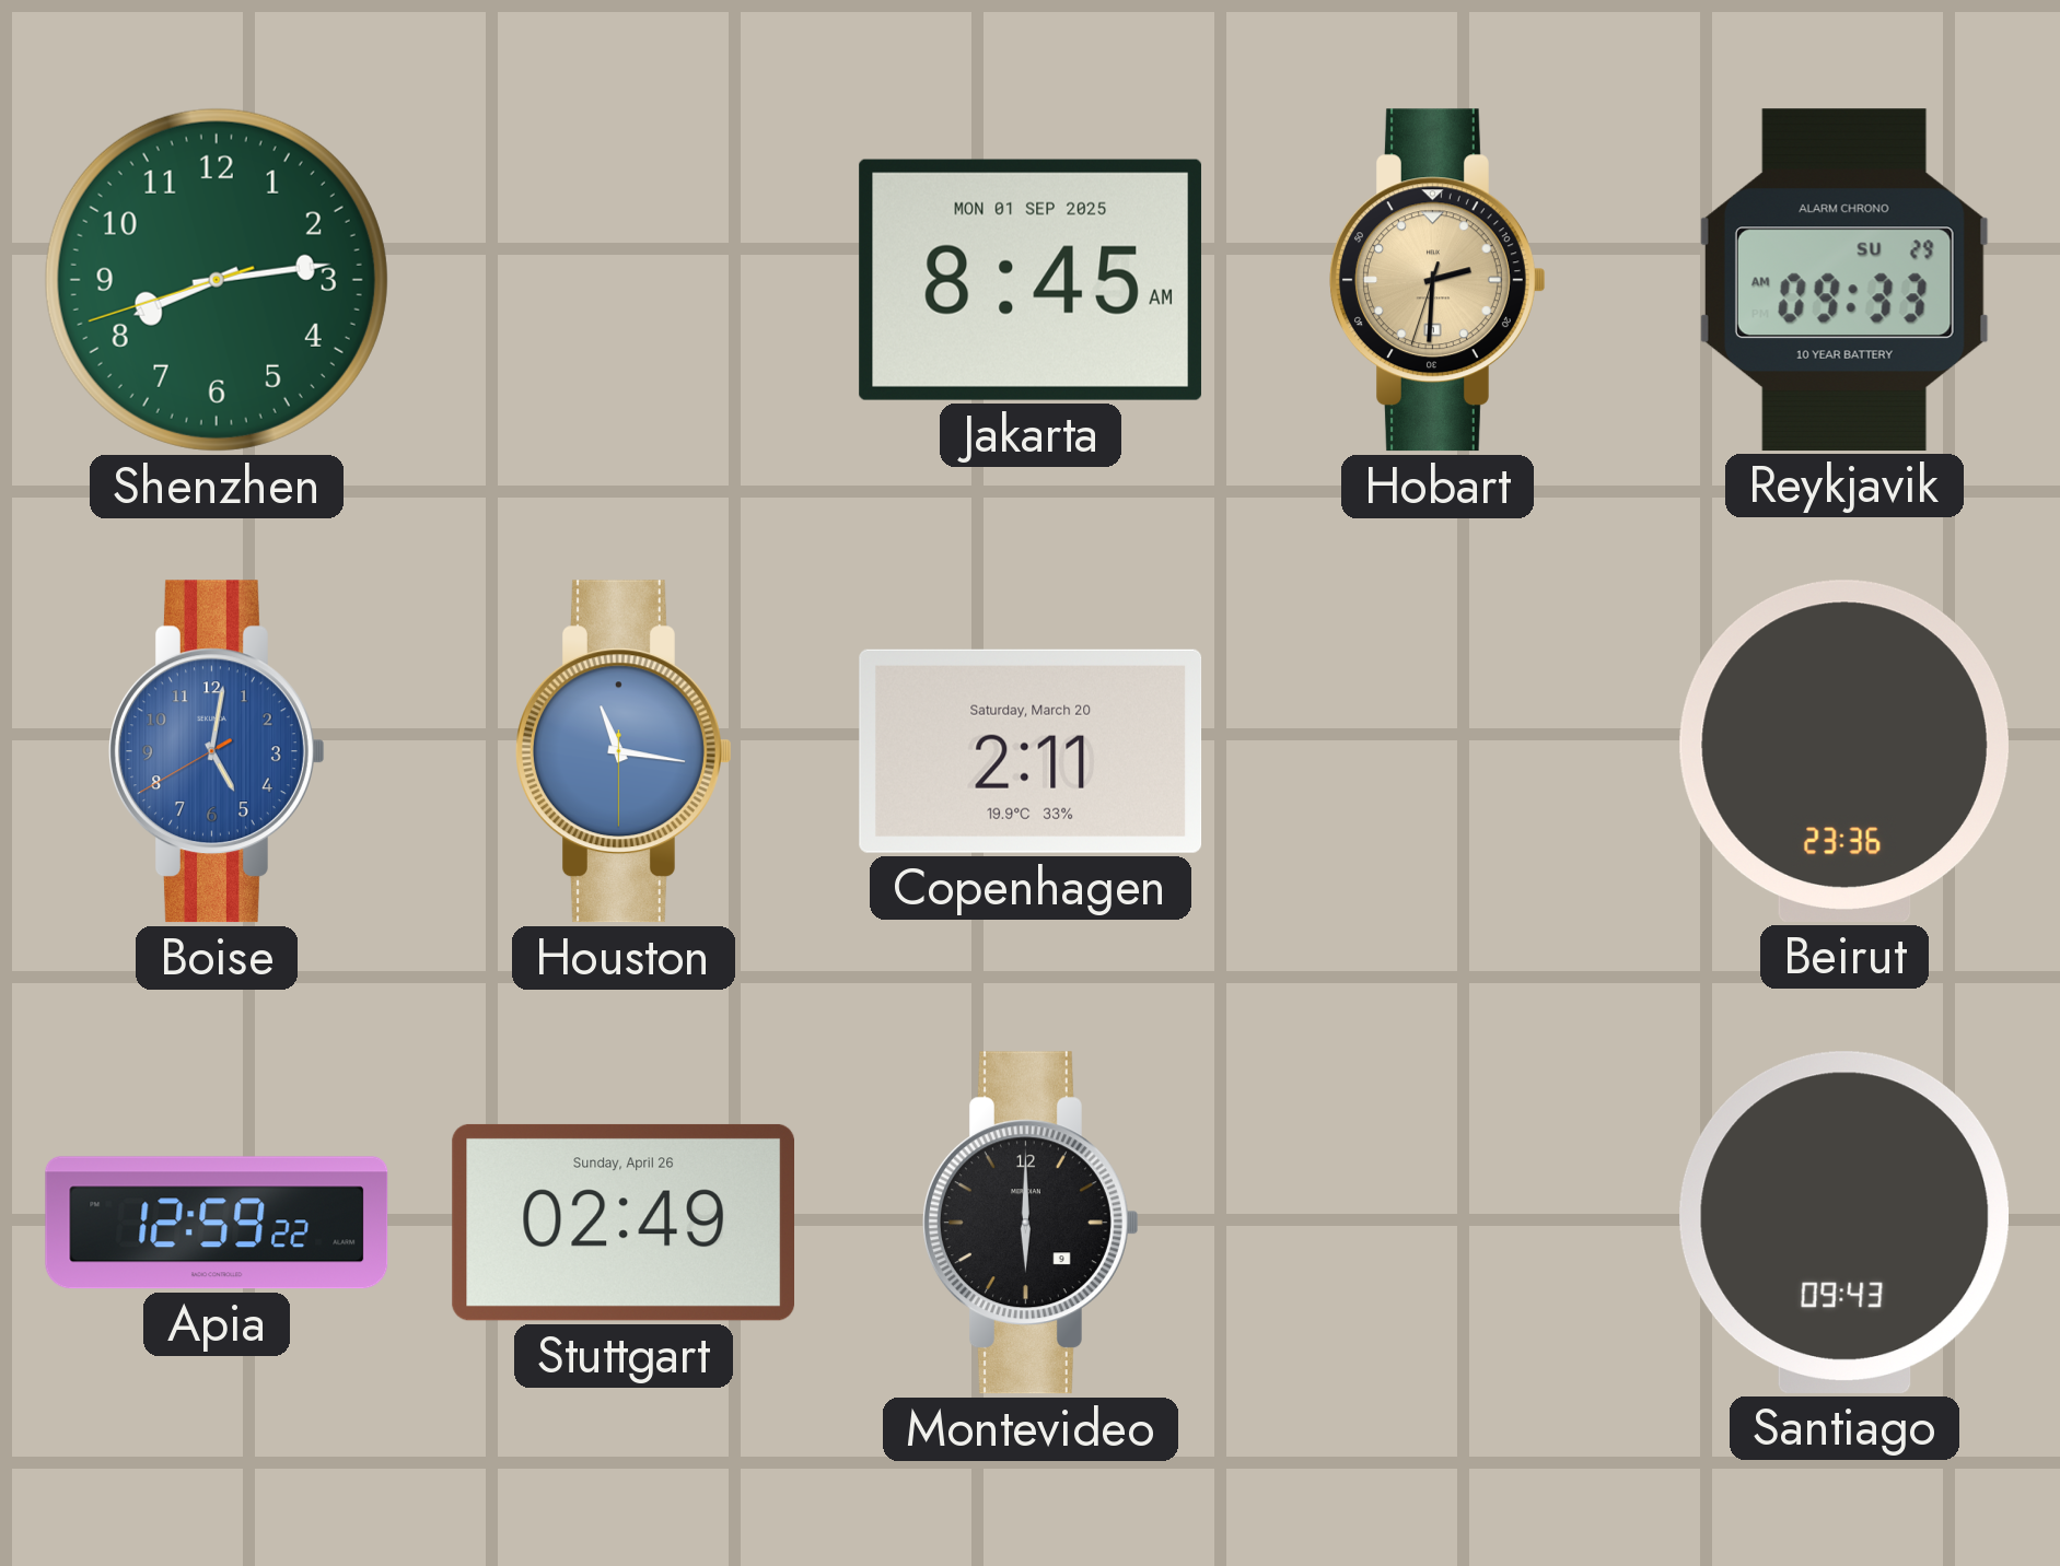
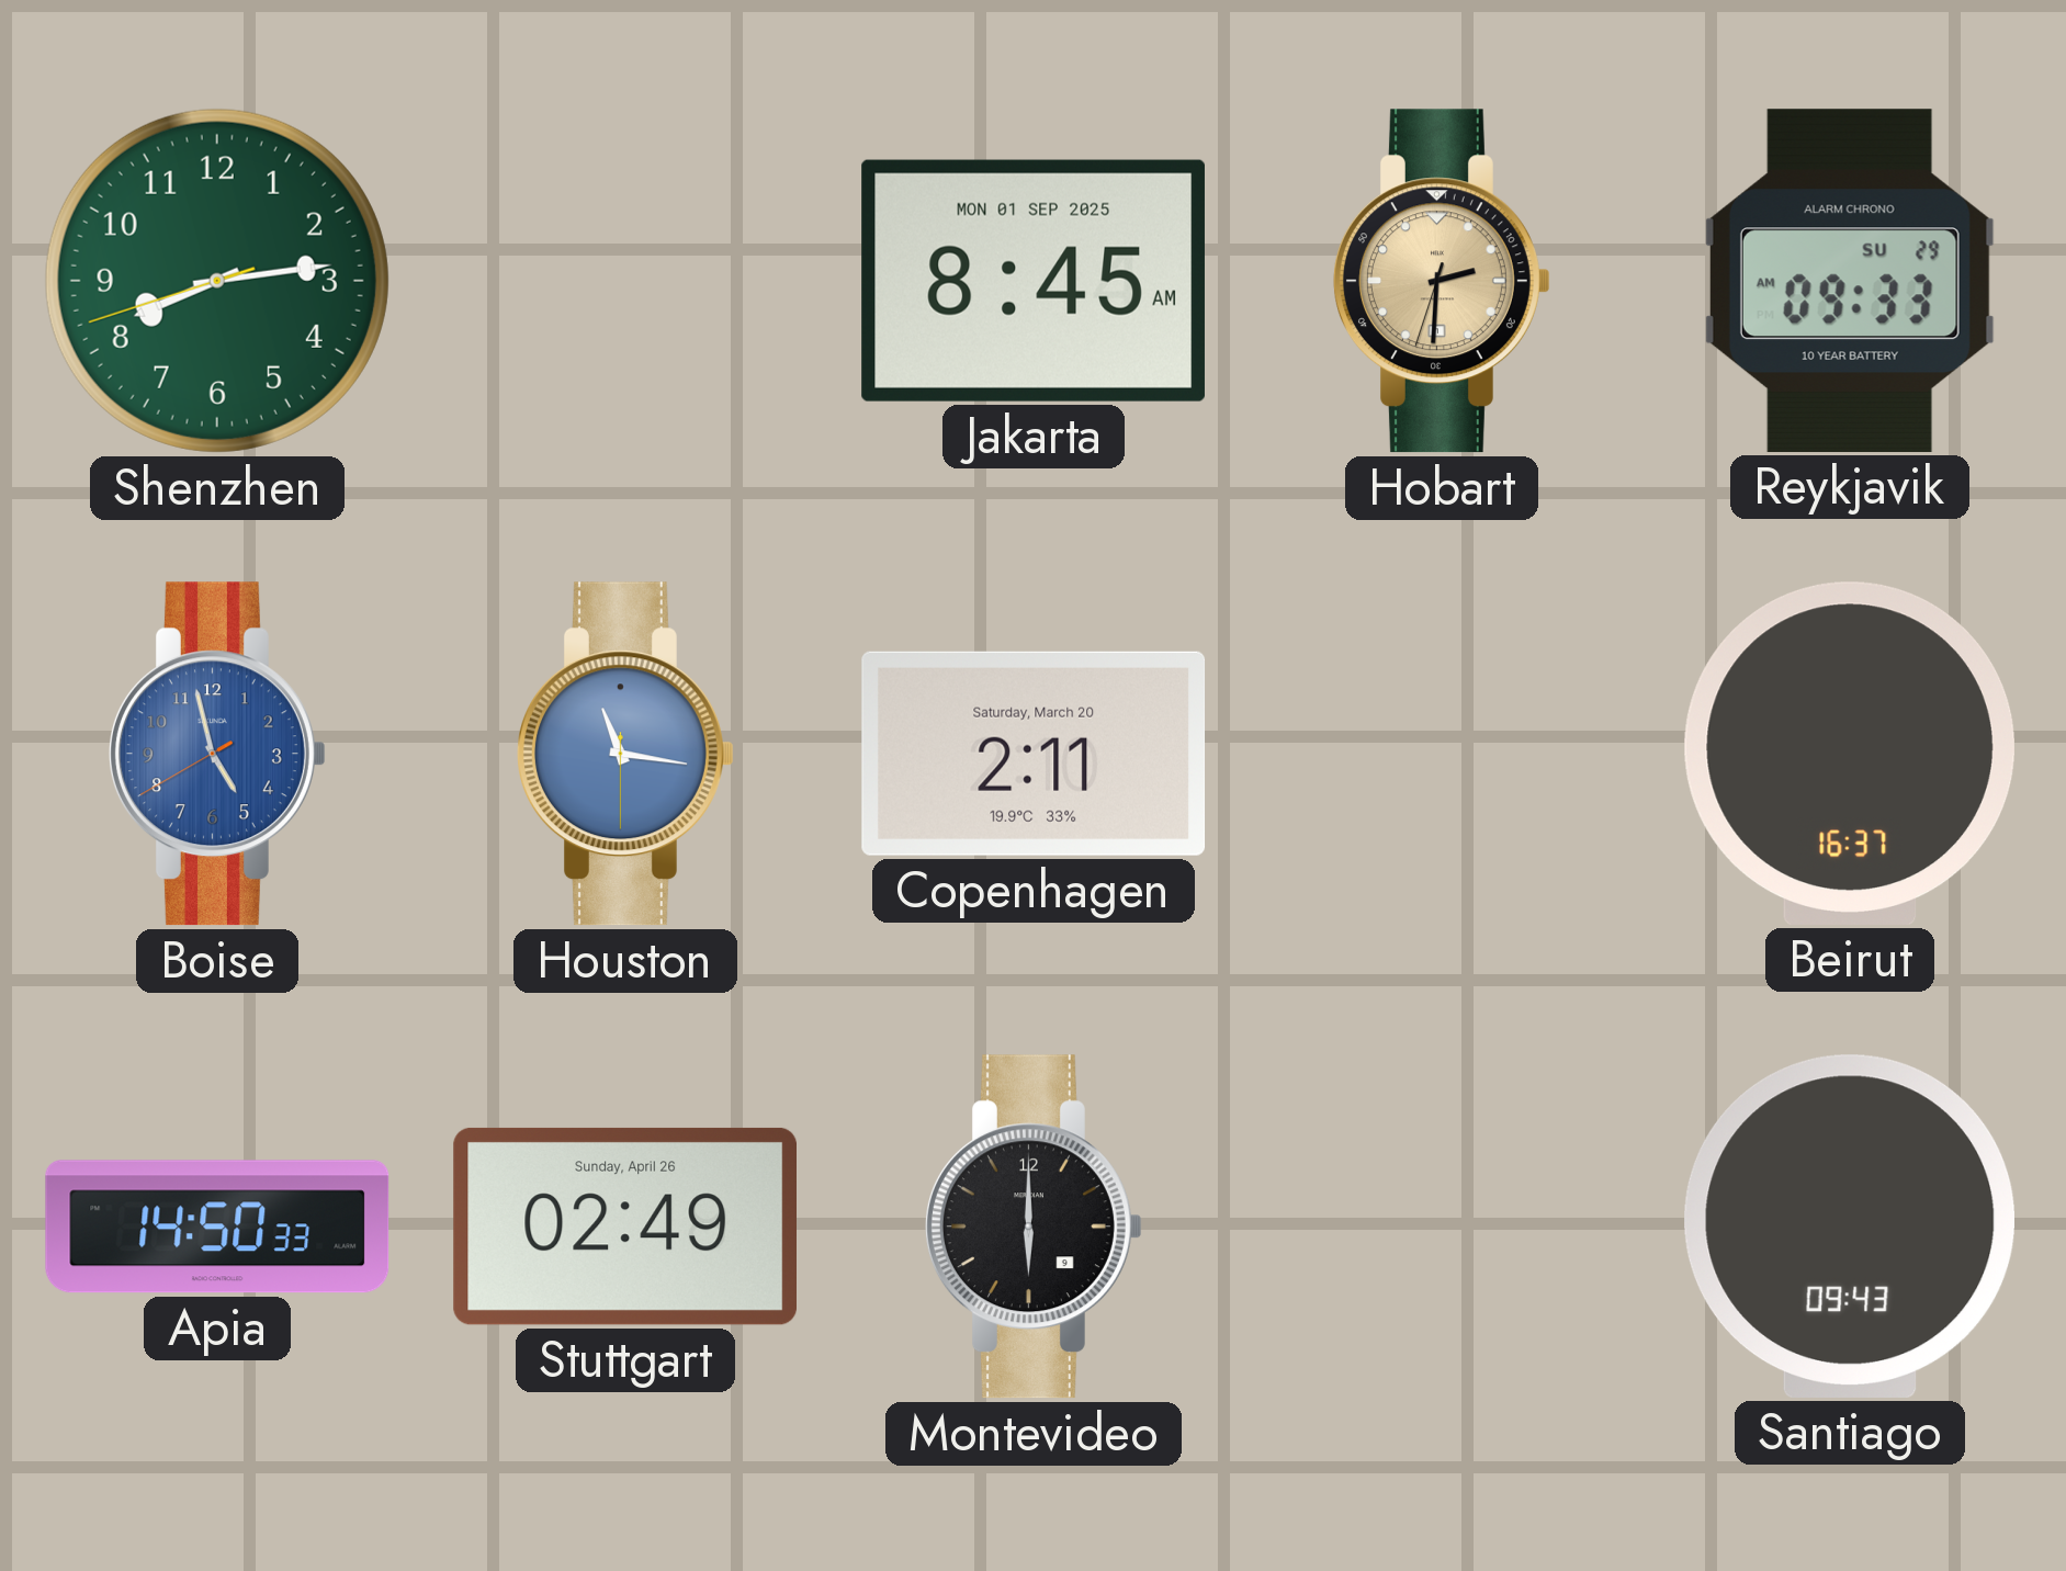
Boise: 5:01 -> 4:57
Beirut: 23:36 -> 16:37
Apia: 12:59 -> 14:50
